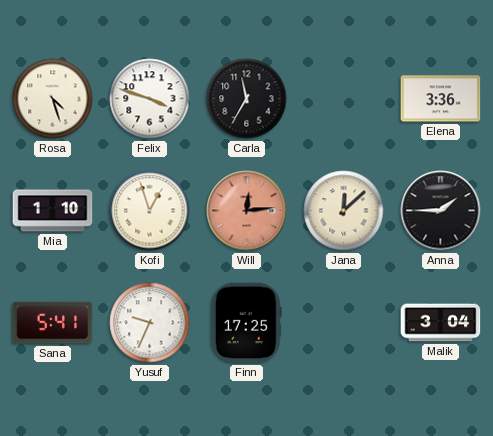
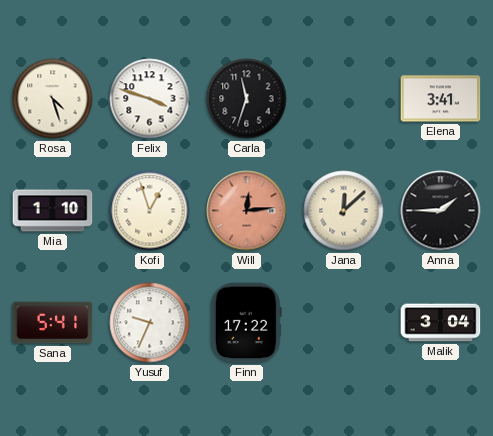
Carla: 11:35 -> 11:33
Elena: 3:36 -> 3:41
Finn: 17:25 -> 17:22
